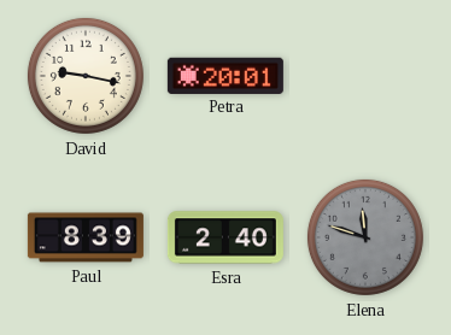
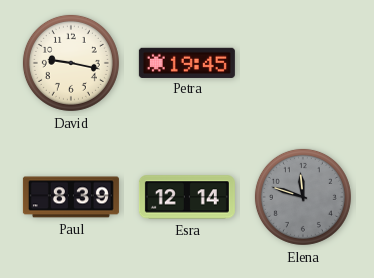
Petra: 20:01 -> 19:45
Esra: 2:40 -> 12:14
